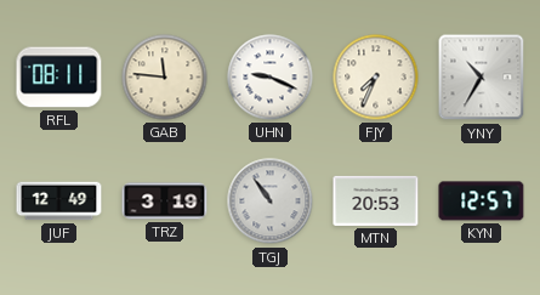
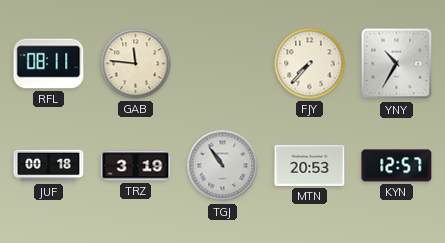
UHN: 9:19 -> none
FJY: 7:34 -> 7:37
JUF: 12:49 -> 00:18
